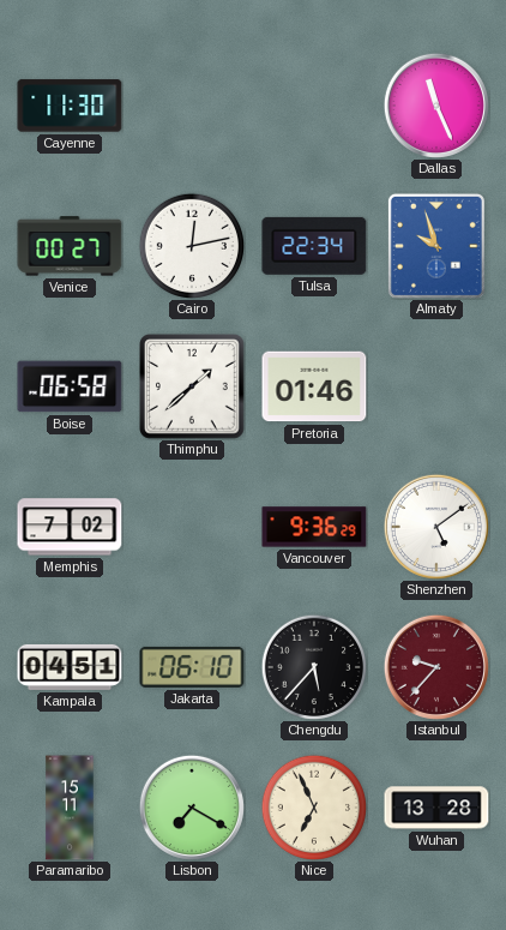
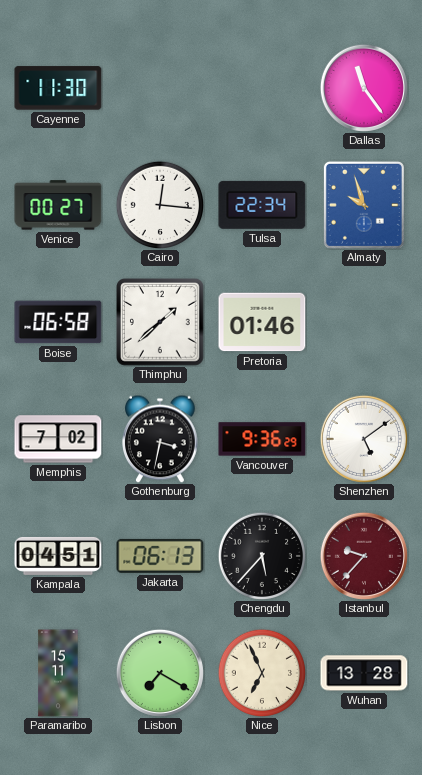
Dallas: 11:26 -> 11:24
Cairo: 12:13 -> 12:16
Gothenburg: none -> 3:32
Jakarta: 06:10 -> 06:13
